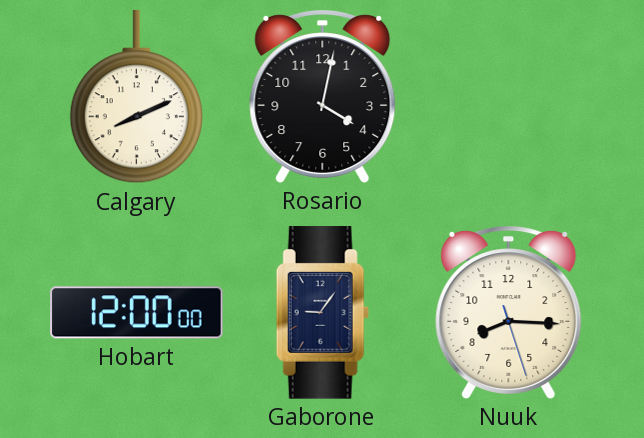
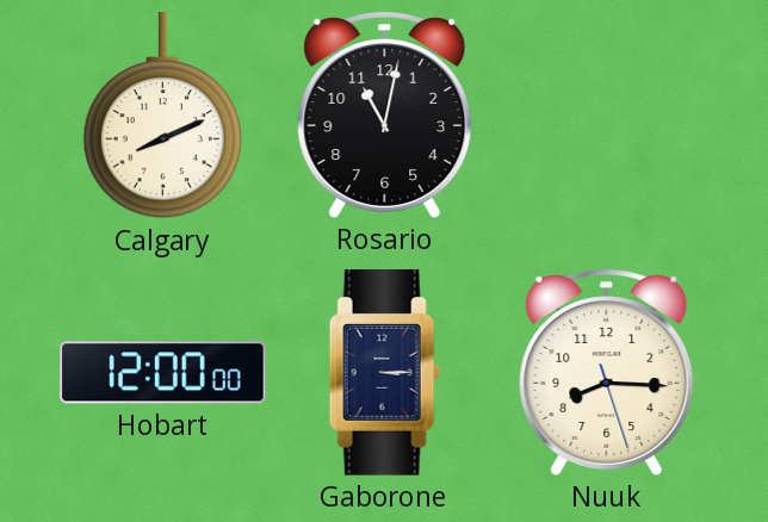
Rosario: 4:02 -> 11:02
Gaborone: 9:06 -> 3:15
